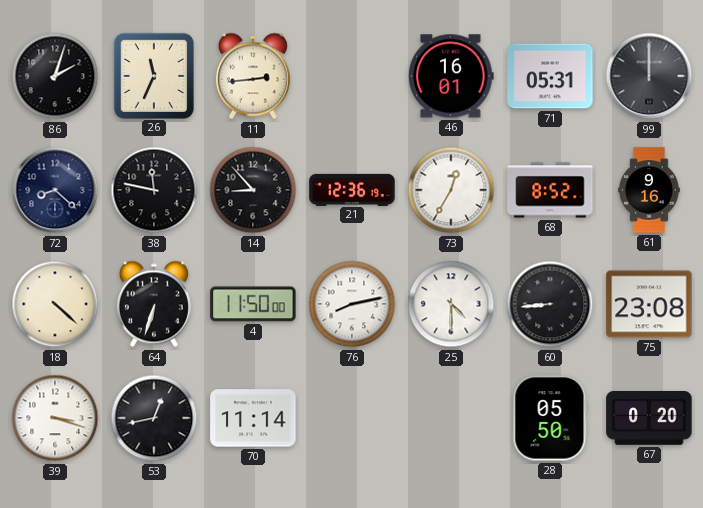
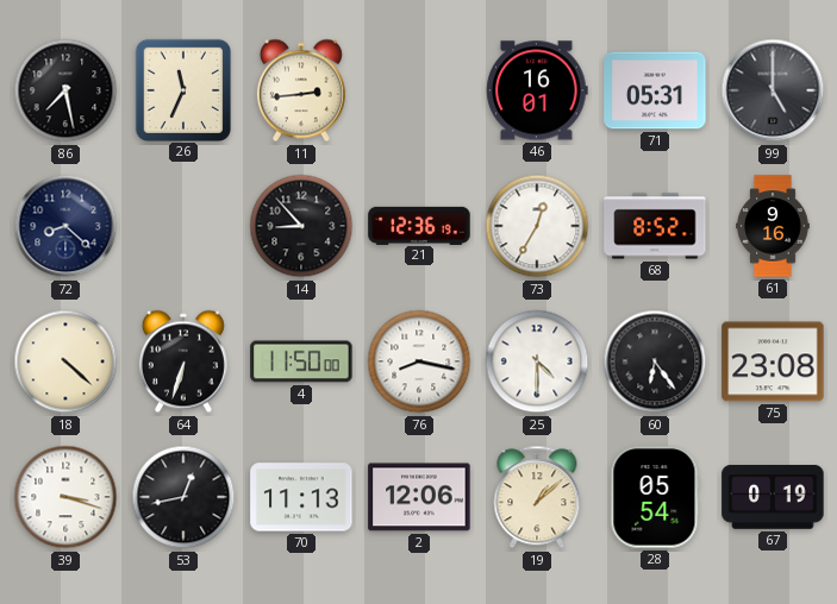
86: 2:03 -> 7:28
99: 12:00 -> 5:00
38: 11:47 -> none
76: 8:13 -> 8:17
60: 8:44 -> 6:24
70: 11:14 -> 11:13
2: none -> 12:06
19: none -> 1:08
28: 05:50 -> 05:54
67: 0:20 -> 0:19
